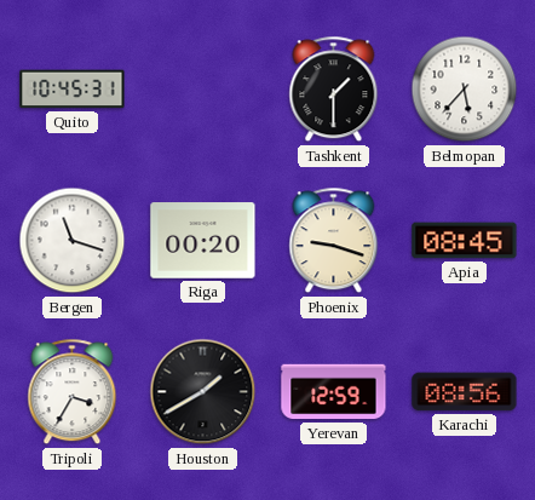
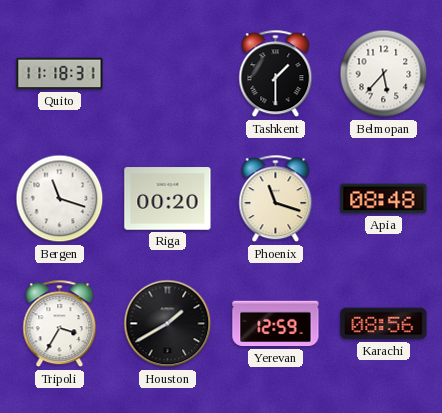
Quito: 10:45 -> 11:18
Phoenix: 9:18 -> 11:18
Apia: 08:45 -> 08:48
